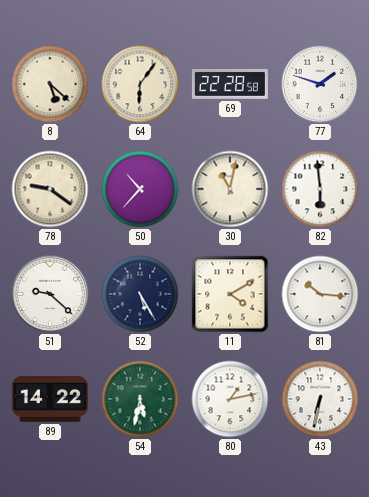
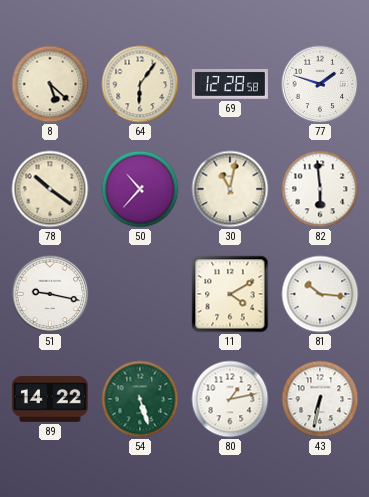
69: 22:28 -> 12:28
78: 9:21 -> 10:21
51: 9:22 -> 9:17
52: 5:25 -> none
54: 5:32 -> 5:27
